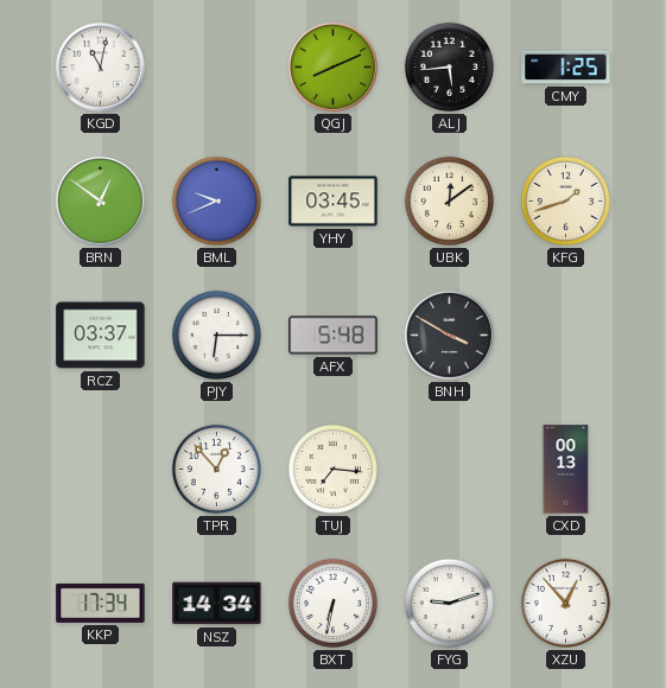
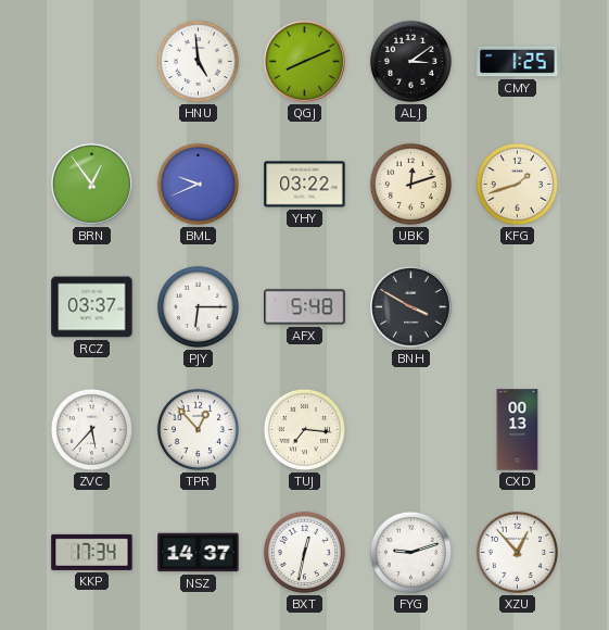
KGD: 11:02 -> none
HNU: none -> 4:59
ALJ: 5:44 -> 3:09
BRN: 12:51 -> 12:54
YHY: 03:45 -> 03:22
UBK: 12:09 -> 12:12
ZVC: none -> 5:37
NSZ: 14:34 -> 14:37
BXT: 6:32 -> 12:32
